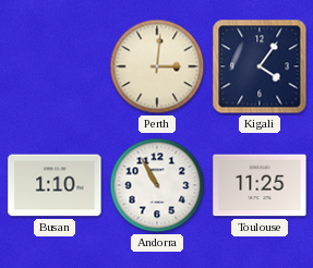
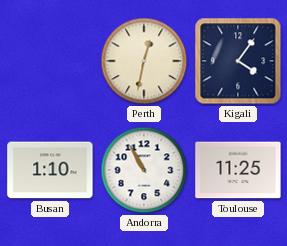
Perth: 3:01 -> 12:32
